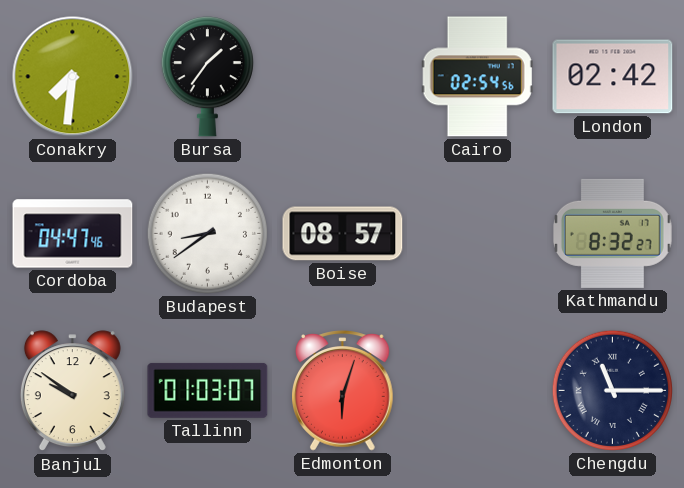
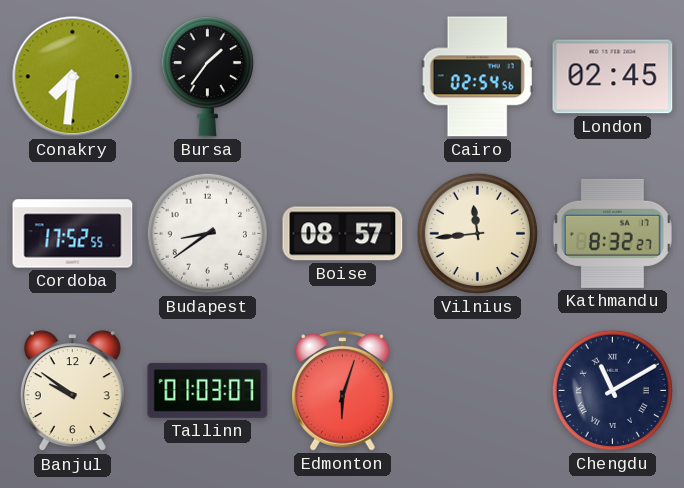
London: 02:42 -> 02:45
Cordoba: 04:47 -> 17:52
Vilnius: none -> 11:44
Chengdu: 11:15 -> 11:10
